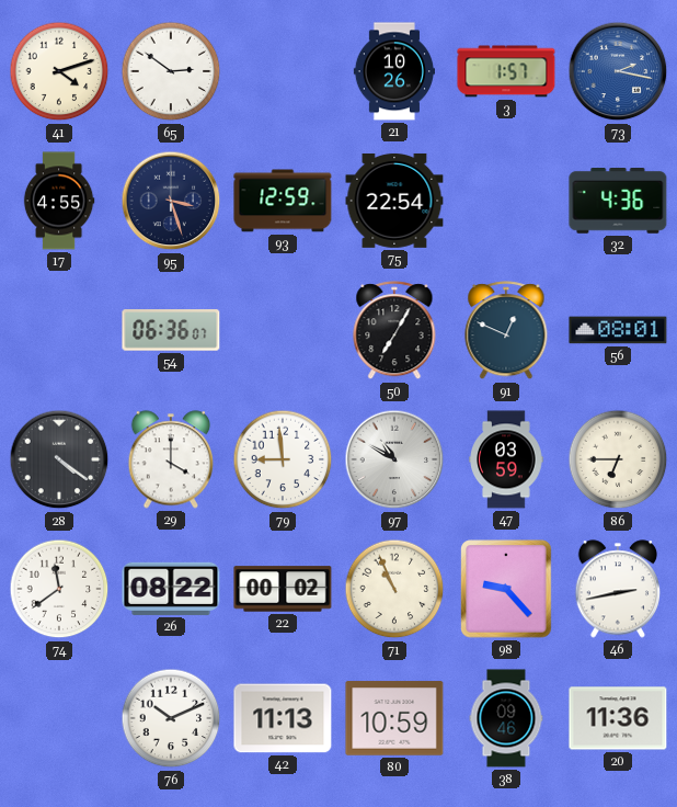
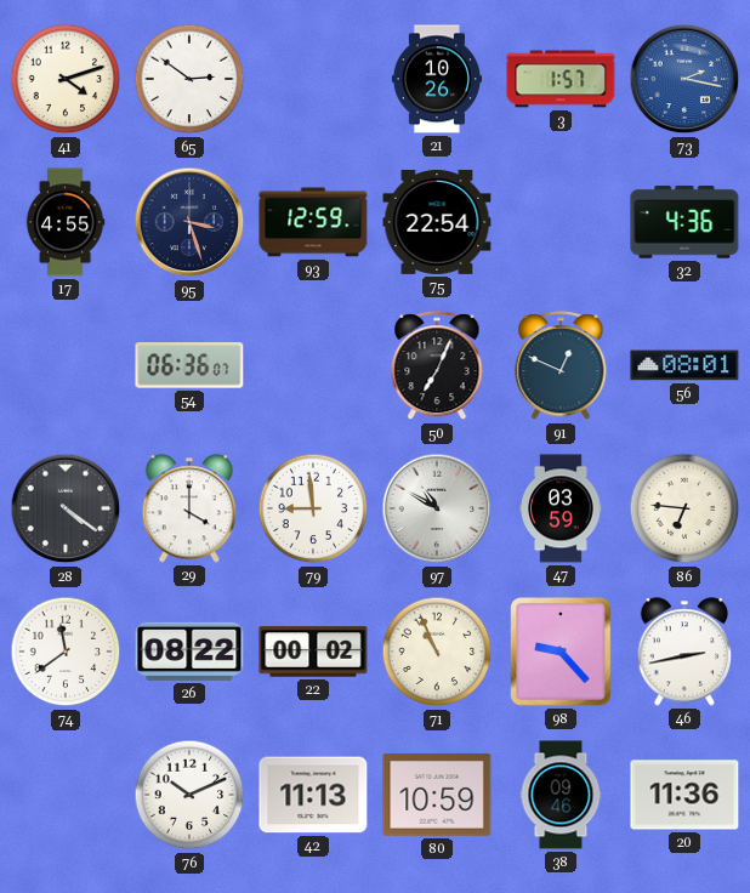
50: 7:05 -> 7:04
86: 6:45 -> 6:46
